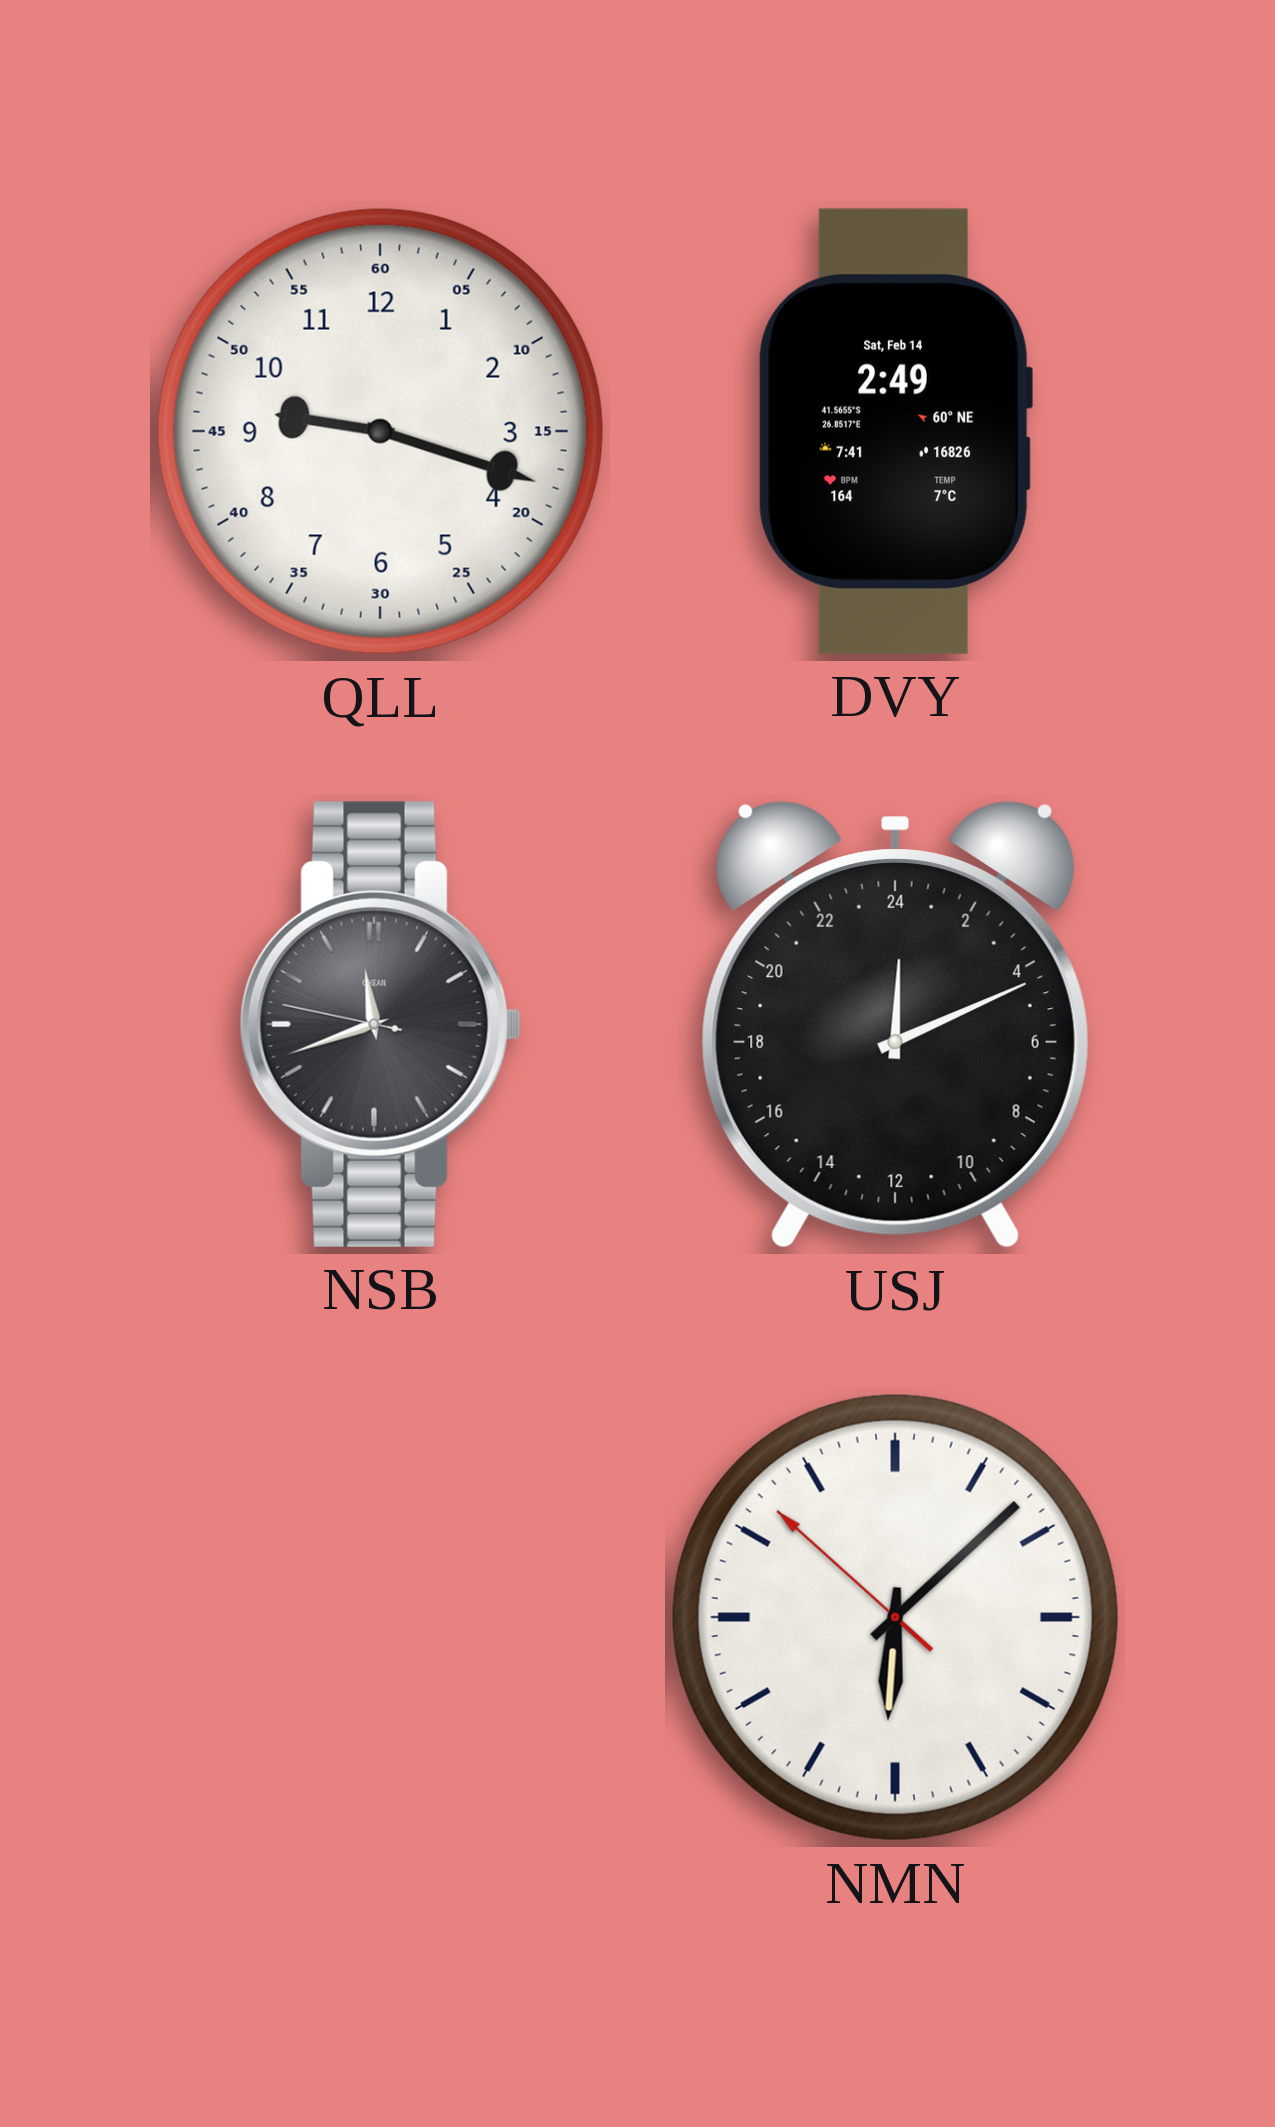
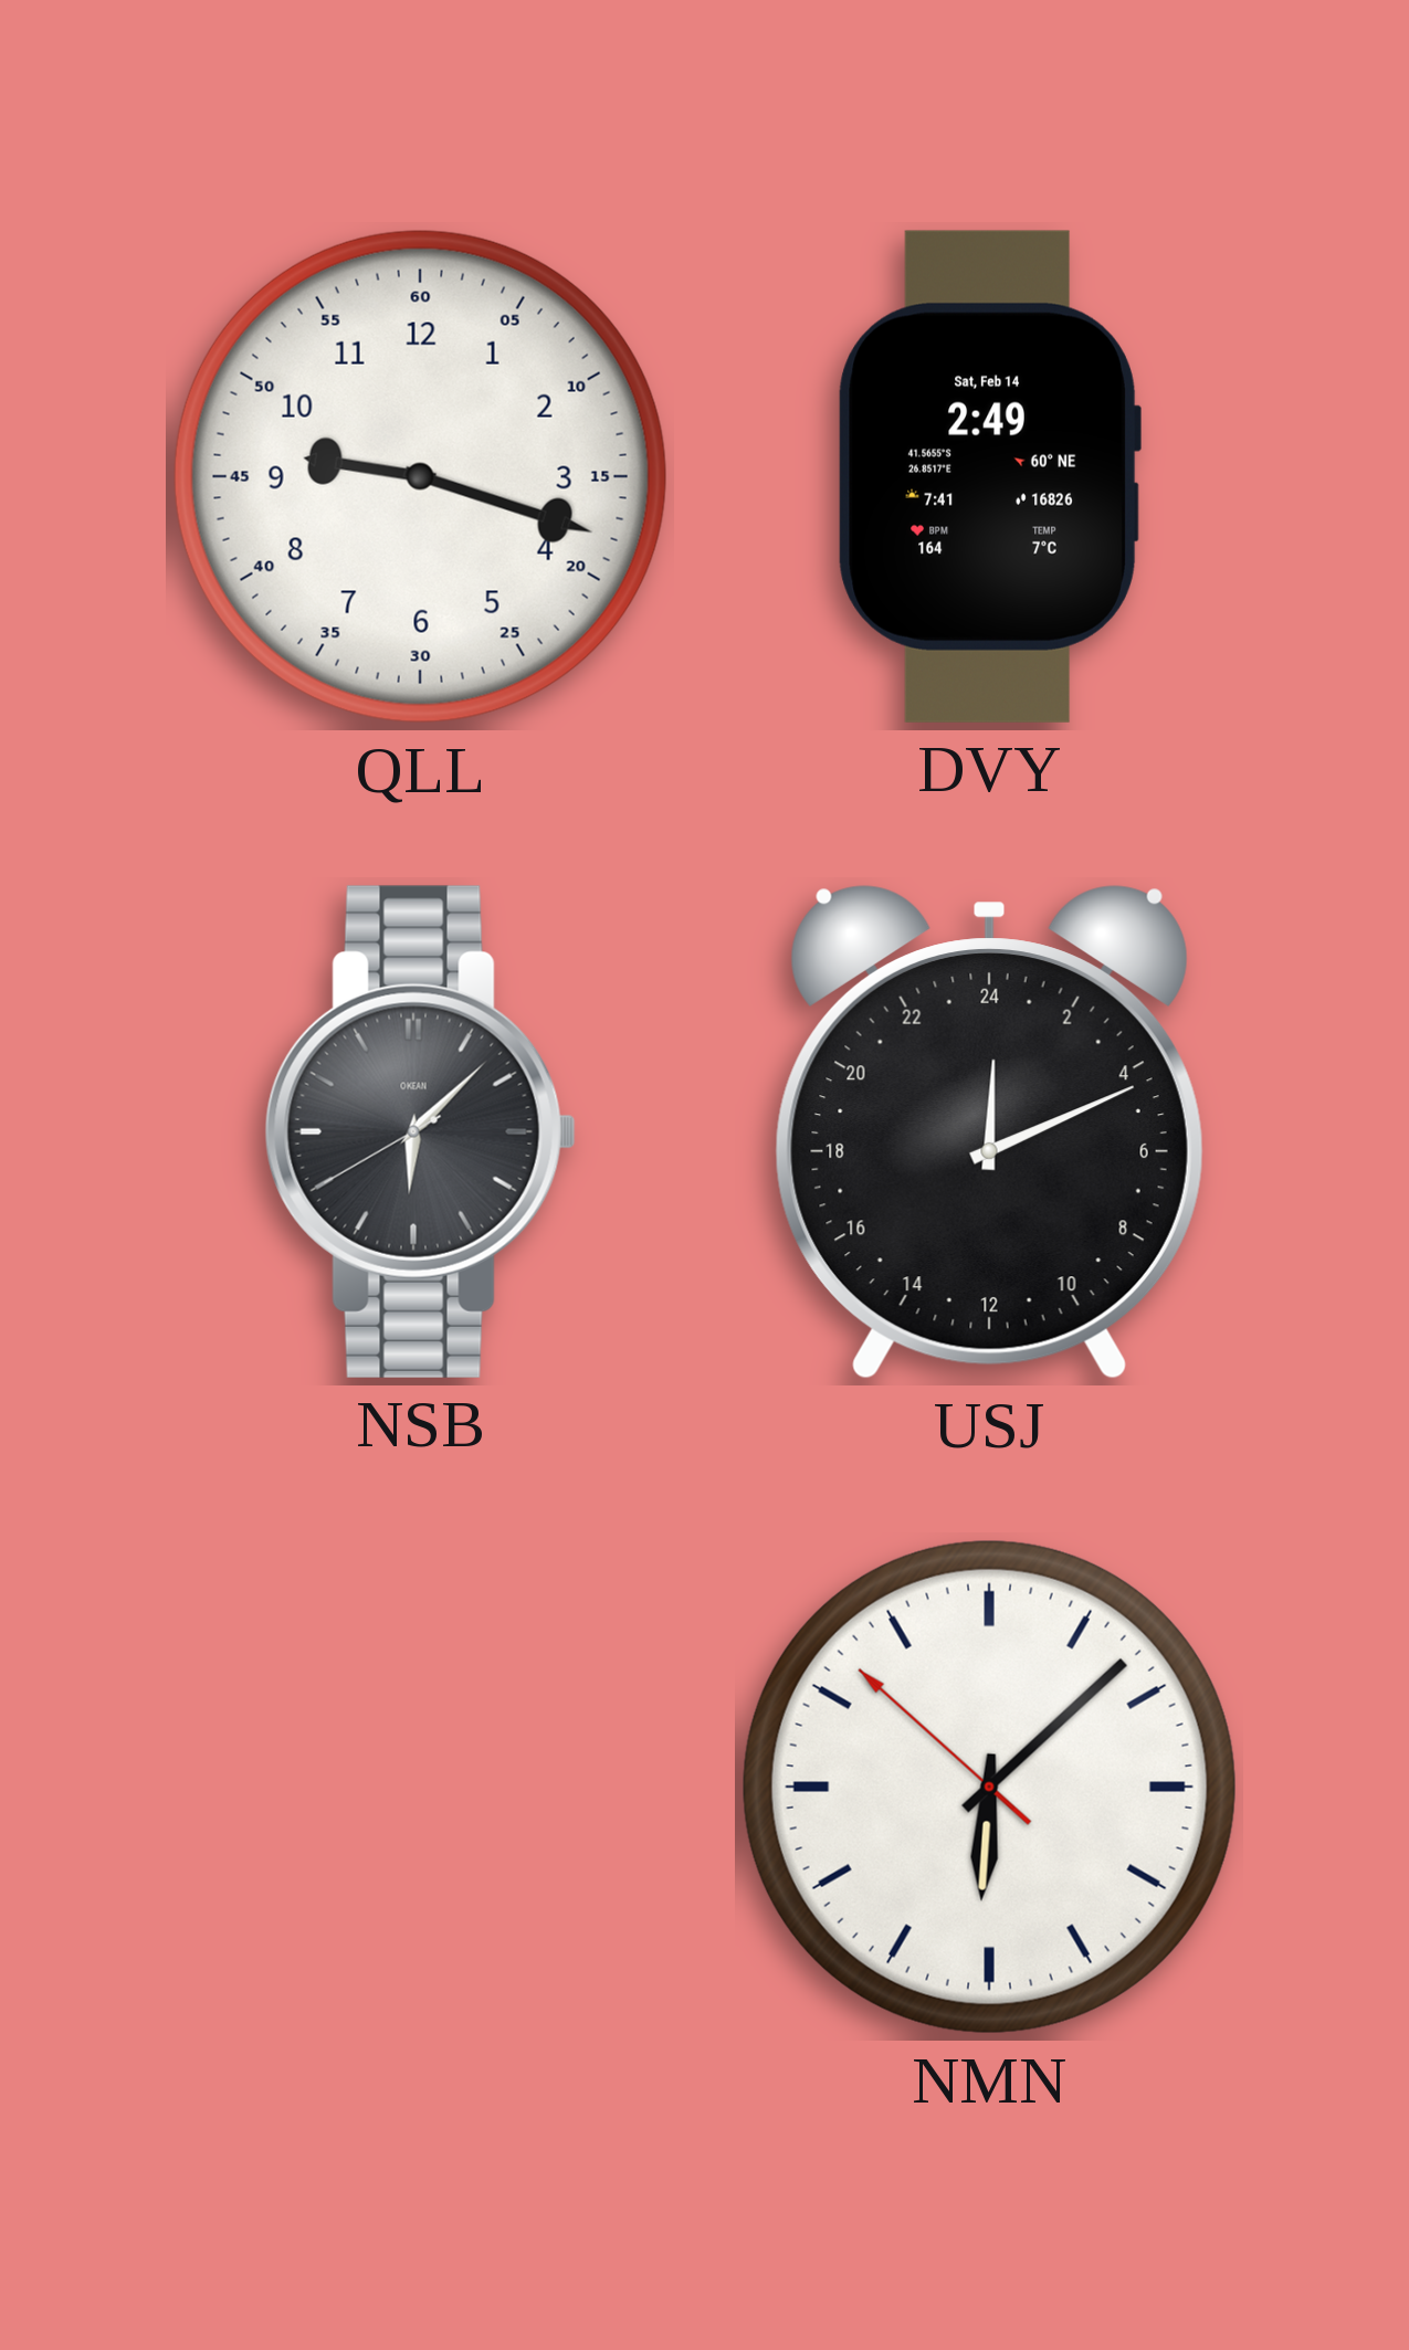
NSB: 11:41 -> 6:07
